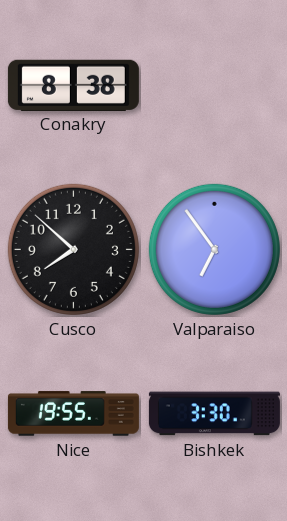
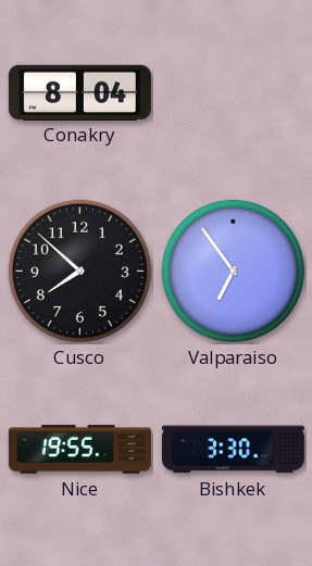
Conakry: 8:38 -> 8:04
